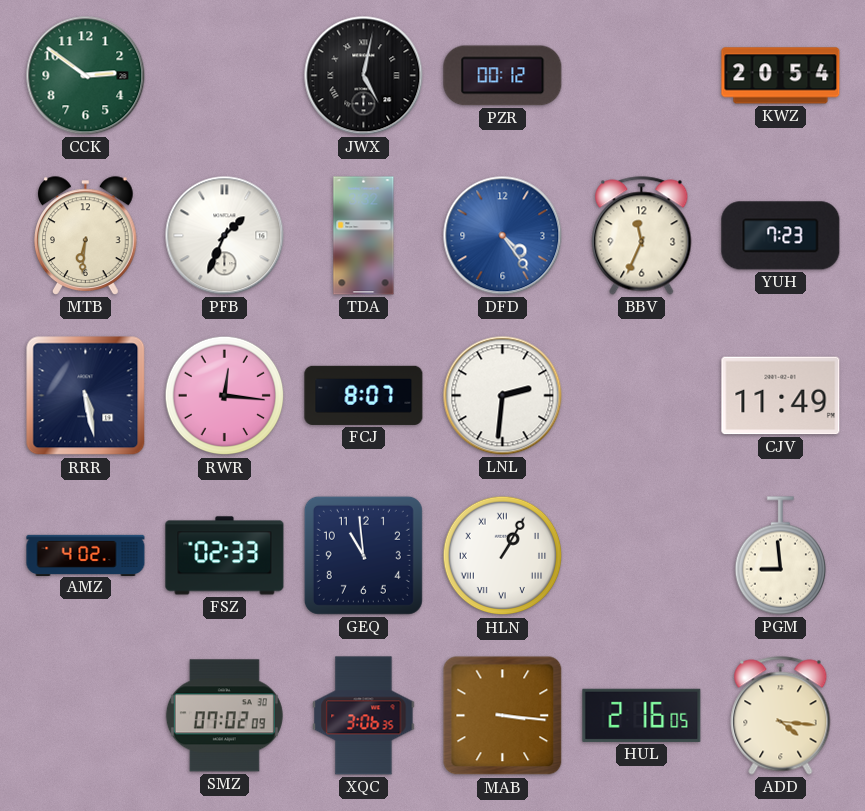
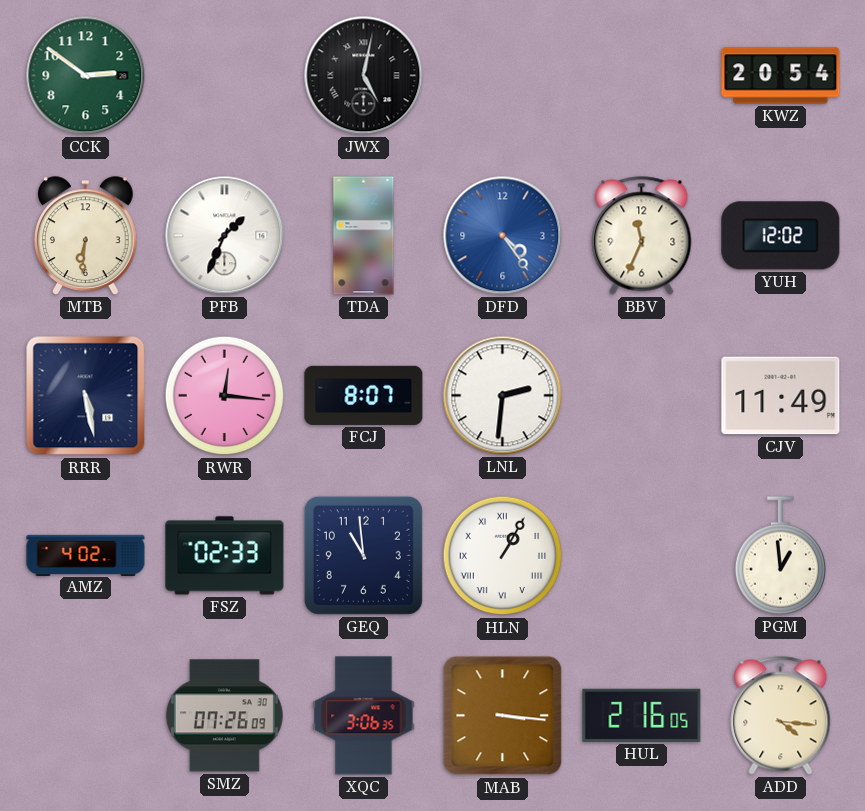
PZR: 00:12 -> none
YUH: 7:23 -> 12:02
PGM: 8:59 -> 12:59
SMZ: 07:02 -> 07:26
